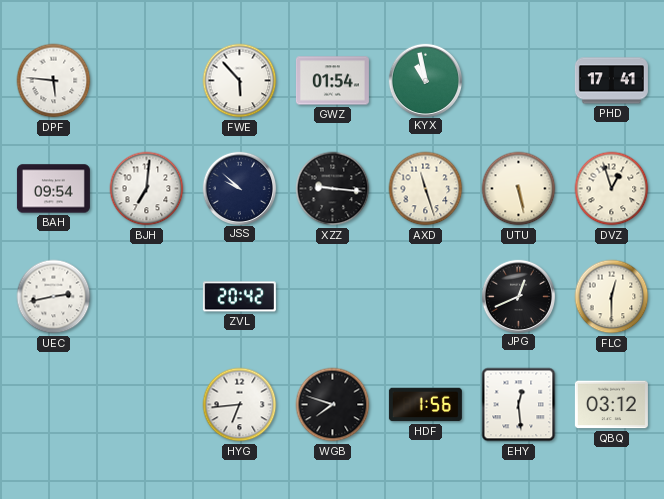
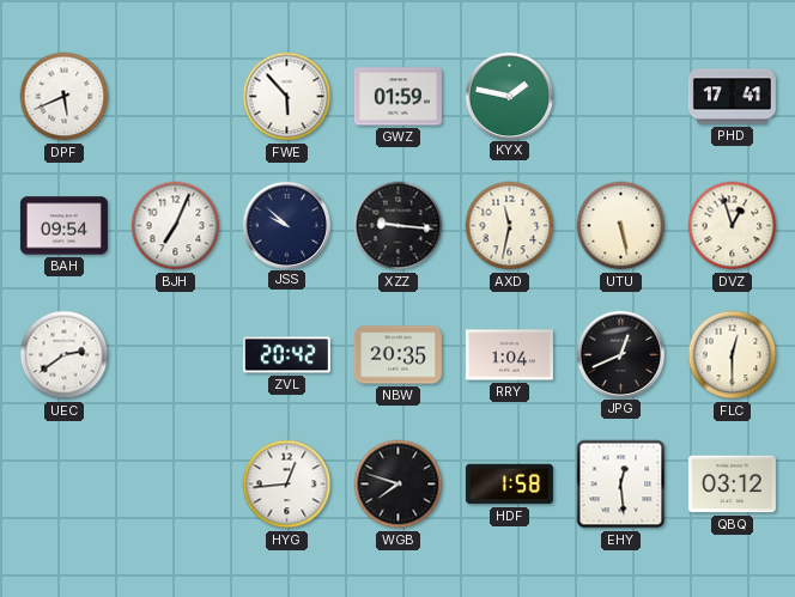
DPF: 5:46 -> 5:41
GWZ: 01:54 -> 01:59
KYX: 10:58 -> 1:47
BJH: 7:01 -> 7:04
AXD: 11:27 -> 11:32
UEC: 2:43 -> 2:39
NBW: none -> 20:35
RRY: none -> 1:04
HYG: 6:44 -> 12:44
HDF: 1:56 -> 1:58
